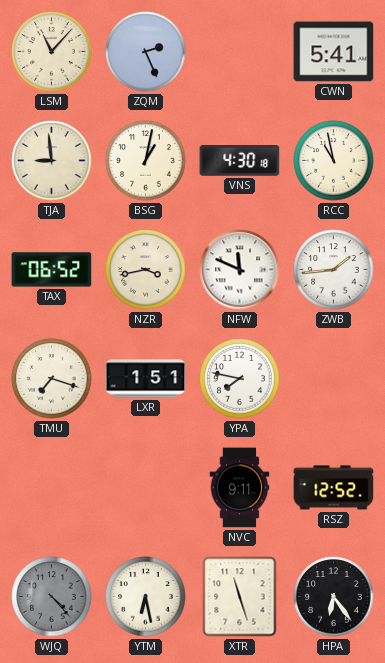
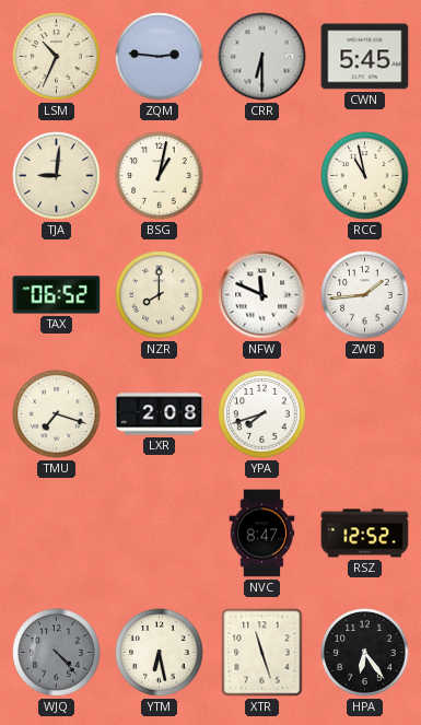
LSM: 11:07 -> 10:34
ZQM: 2:26 -> 2:46
CRR: none -> 6:30
CWN: 5:41 -> 5:45
TJA: 8:59 -> 9:01
VNS: 4:30 -> none
NZR: 3:43 -> 8:00
LXR: 1:51 -> 2:08
YPA: 7:47 -> 7:42
NVC: 9:11 -> 8:47
